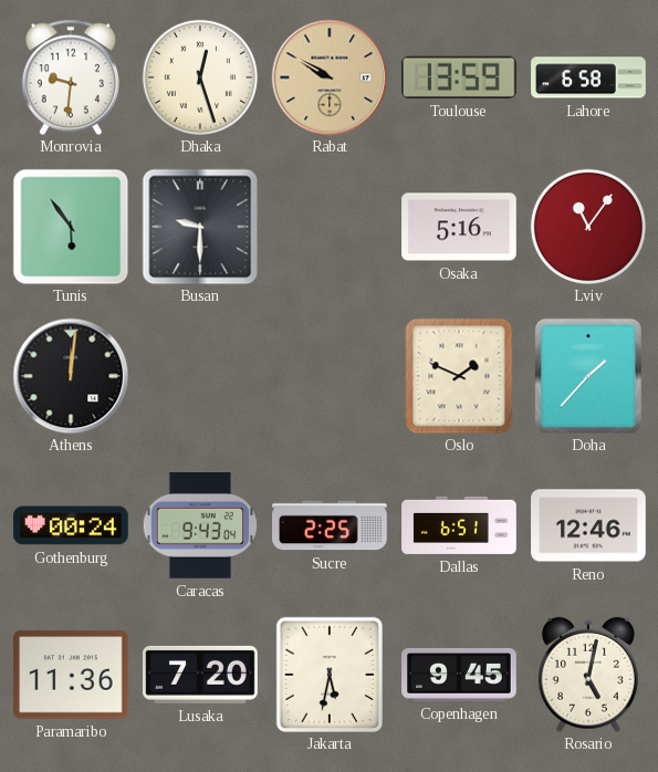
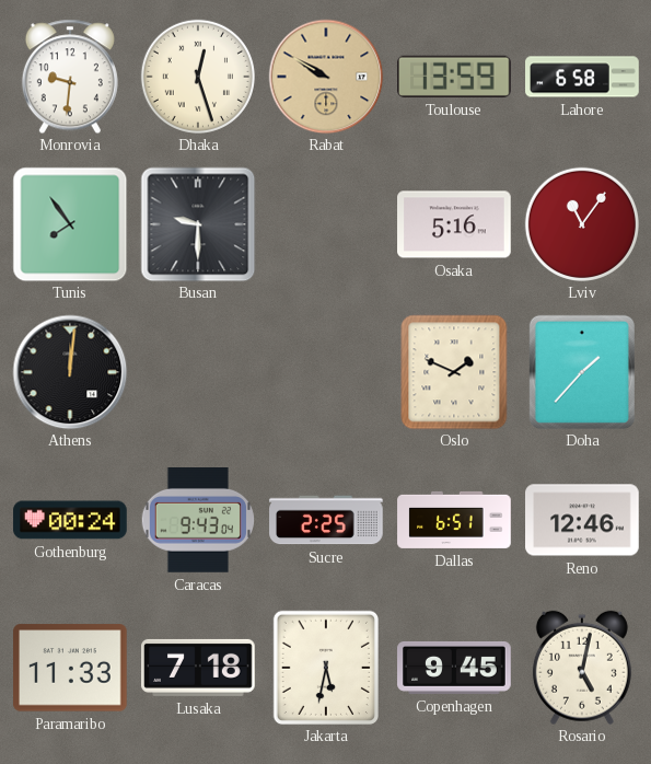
Tunis: 5:54 -> 7:54
Paramaribo: 11:36 -> 11:33
Lusaka: 7:20 -> 7:18
